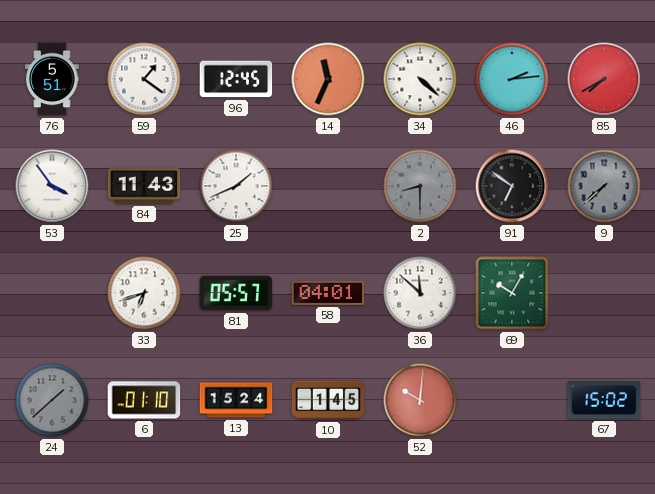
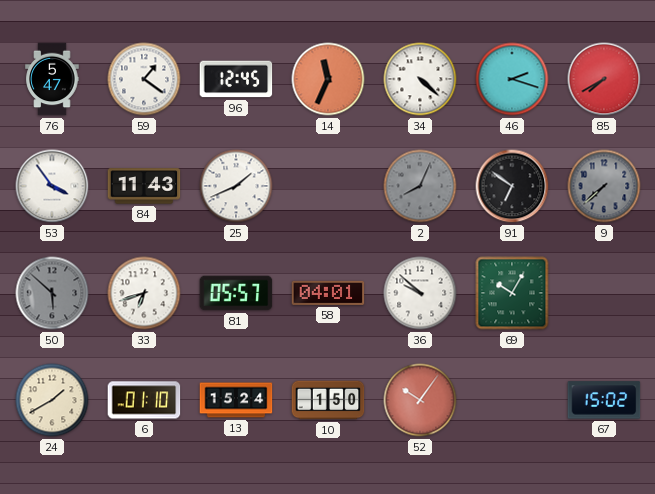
76: 5:51 -> 5:47
46: 2:14 -> 2:18
2: 8:30 -> 8:04
50: none -> 5:52
36: 11:52 -> 9:52
24: 1:38 -> 1:40
24 dial: grey -> cream
10: 1:45 -> 1:50
52: 10:01 -> 10:06
